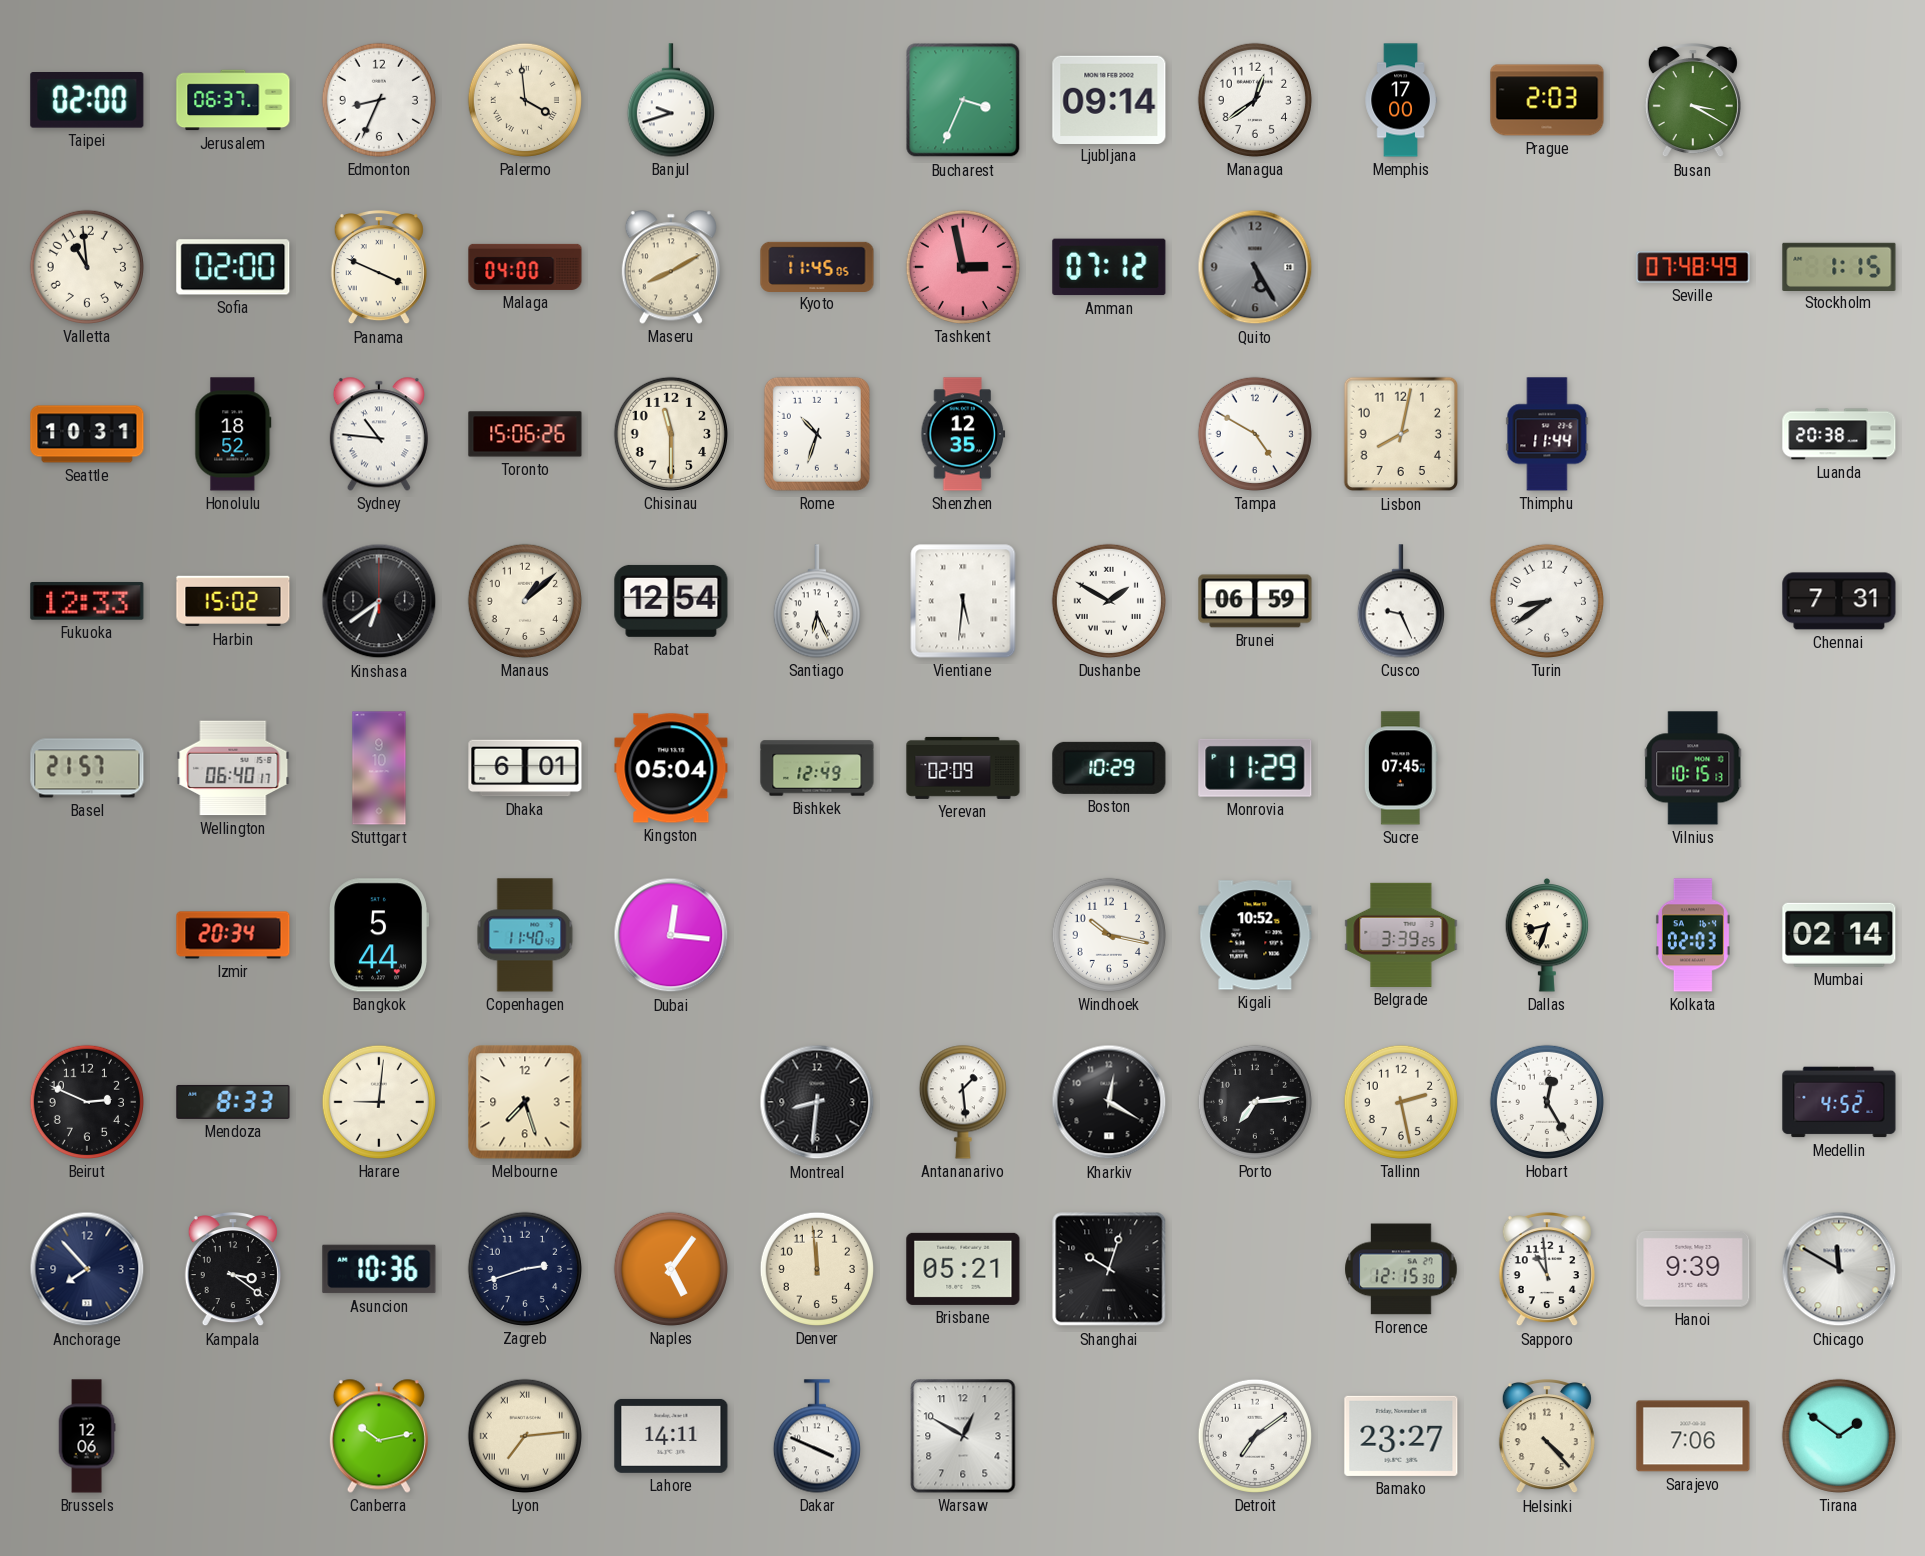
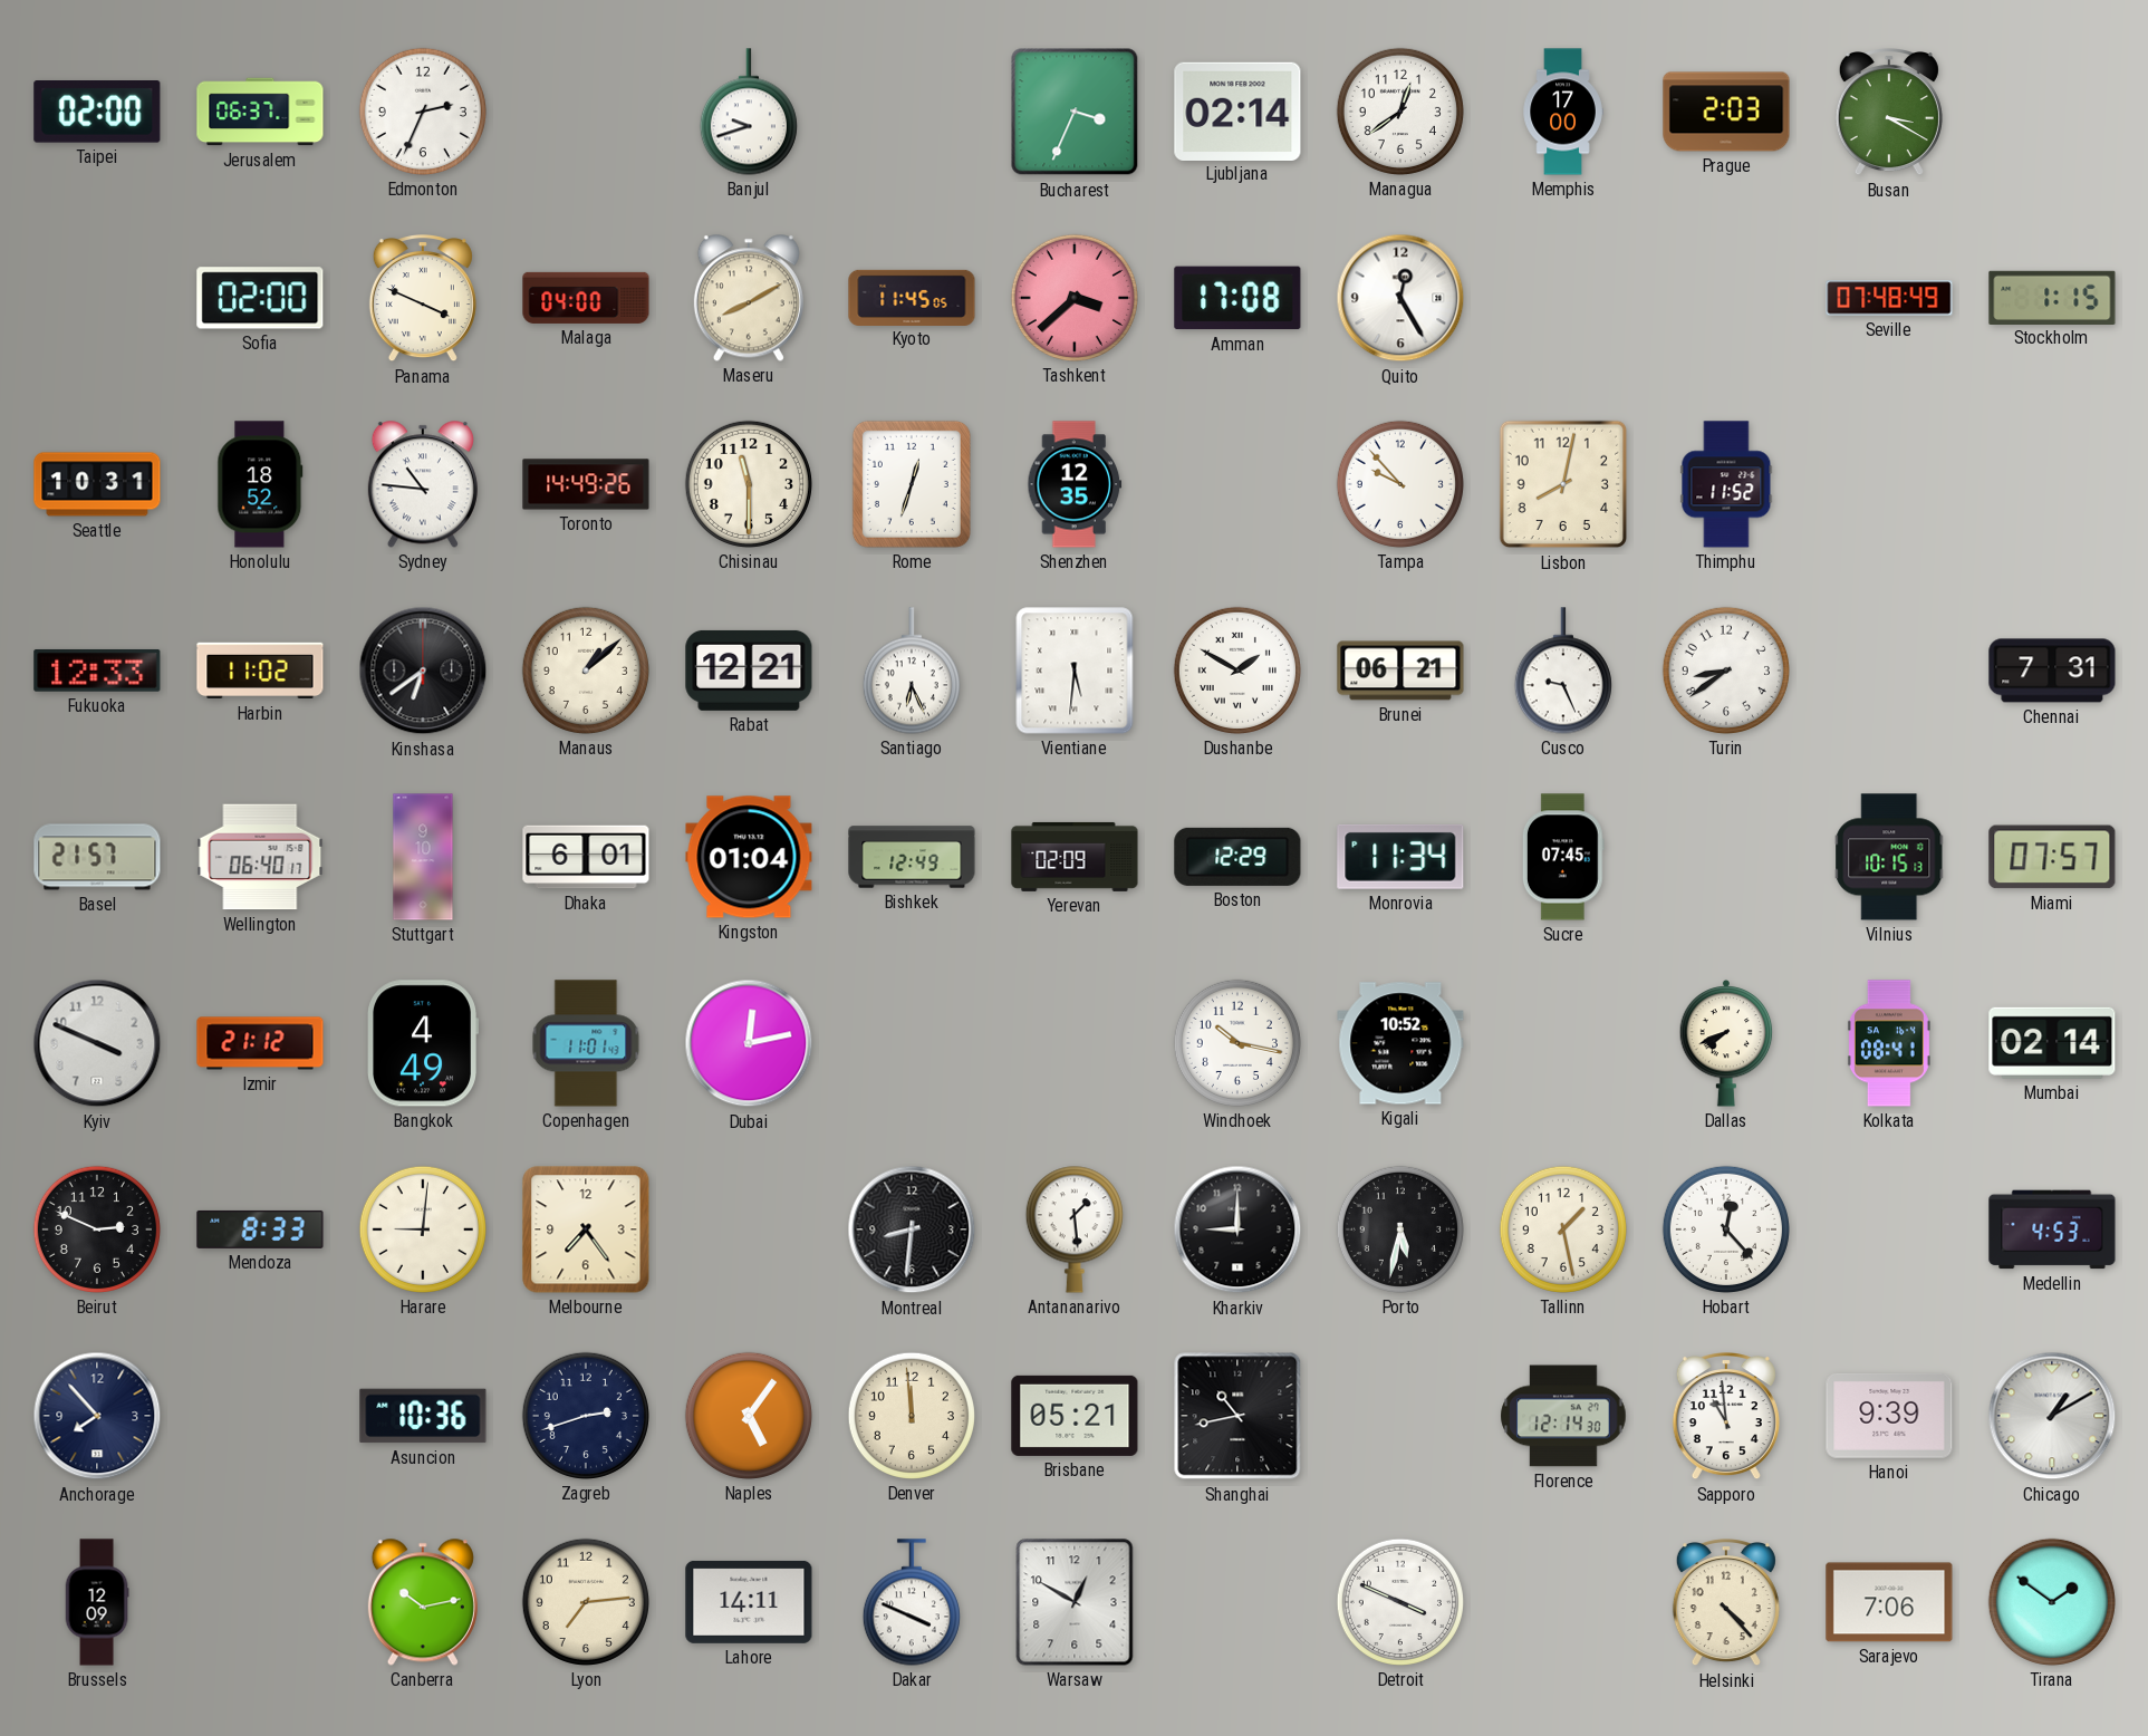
Edmonton: 8:34 -> 2:34
Palermo: 3:59 -> none
Ljubljana: 09:14 -> 02:14
Valletta: 10:59 -> none
Tashkent: 2:58 -> 3:38
Amman: 07:12 -> 17:08
Quito: 5:25 -> 12:25
Quito dial: grey -> white
Toronto: 15:06 -> 14:49
Rome: 10:33 -> 12:33
Tampa: 4:50 -> 9:53
Thimphu: 11:44 -> 11:52
Luanda: 20:38 -> none
Harbin: 15:02 -> 11:02
Rabat: 12:54 -> 12:21
Brunei: 06:59 -> 06:21
Kingston: 05:04 -> 01:04
Boston: 10:29 -> 12:29
Monrovia: 11:29 -> 11:34
Miami: none -> 07:57
Kyiv: none -> 3:49
Izmir: 20:34 -> 21:12
Bangkok: 5:44 -> 4:49
Copenhagen: 11:40 -> 11:01
Dubai: 12:16 -> 12:13
Belgrade: 3:39 -> none
Dallas: 8:33 -> 7:41
Kolkata: 02:03 -> 08:41
Melbourne: 7:27 -> 7:24
Kharkiv: 12:20 -> 9:00
Porto: 7:14 -> 5:32
Tallinn: 2:28 -> 1:28
Hobart: 12:25 -> 12:23
Medellin: 4:52 -> 4:53
Kampala: 3:21 -> none
Shanghai: 10:03 -> 10:43
Florence: 12:15 -> 12:14
Chicago: 11:50 -> 1:10
Brussels: 12:06 -> 12:09
Lyon numerals: Roman -> Arabic
Detroit: 7:09 -> 3:49
Bamako: 23:27 -> none
